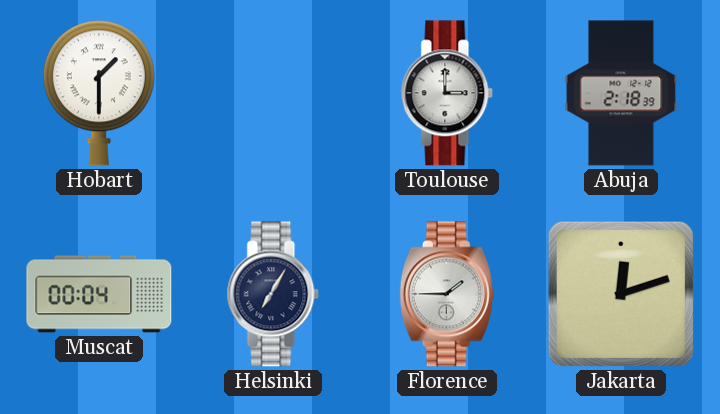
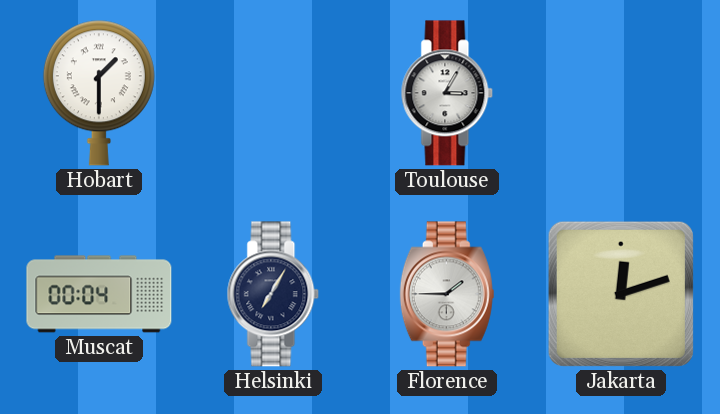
Toulouse: 3:00 -> 3:05
Abuja: 2:18 -> none
